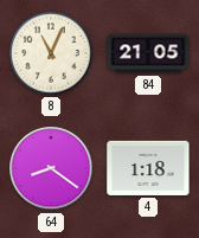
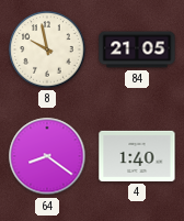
8: 11:04 -> 9:58
4: 1:18 -> 1:40
